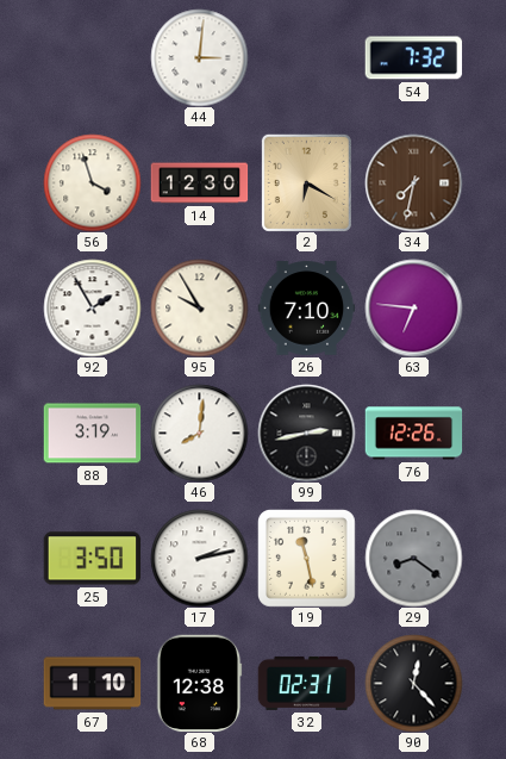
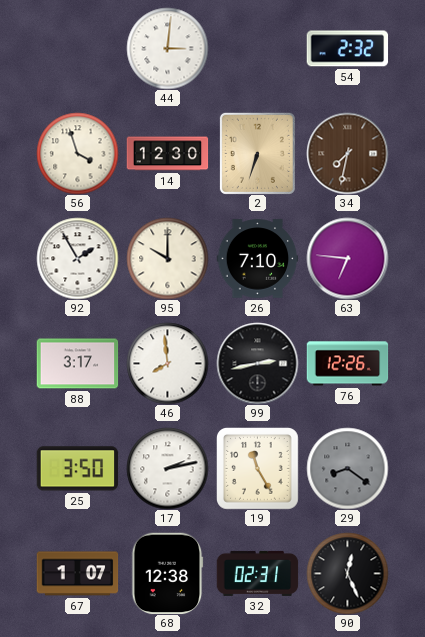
54: 7:32 -> 2:32
2: 6:20 -> 6:33
95: 9:55 -> 10:00
88: 3:19 -> 3:17
46: 8:01 -> 7:59
19: 11:28 -> 11:25
67: 1:10 -> 1:07
90: 12:23 -> 12:26
